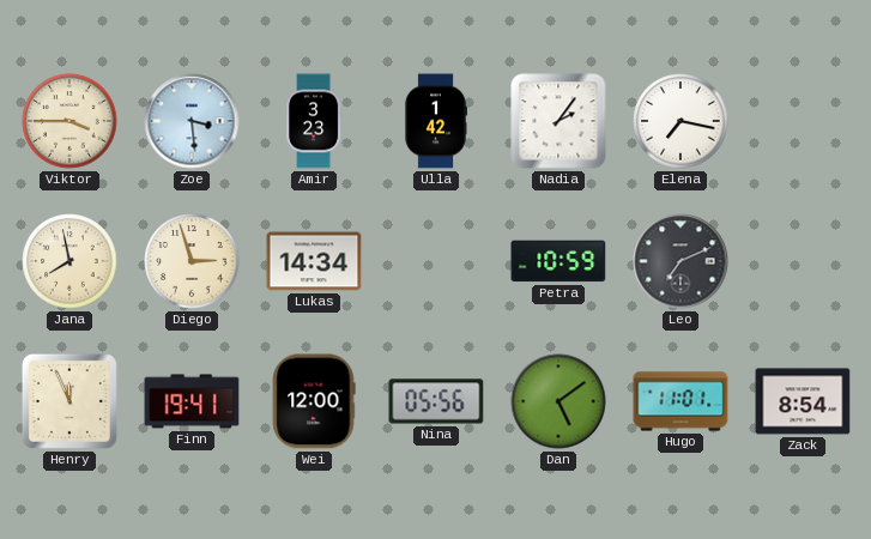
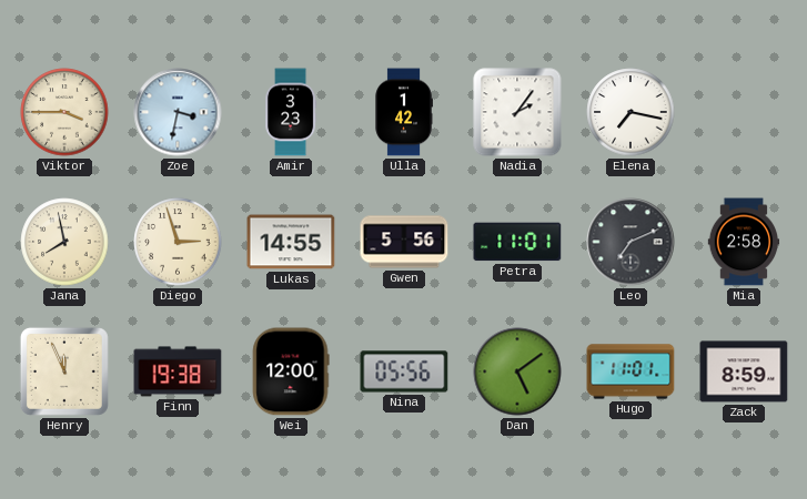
Zoe: 3:29 -> 3:32
Lukas: 14:34 -> 14:55
Gwen: none -> 5:56
Petra: 10:59 -> 11:01
Mia: none -> 2:58
Finn: 19:41 -> 19:38
Zack: 8:54 -> 8:59
